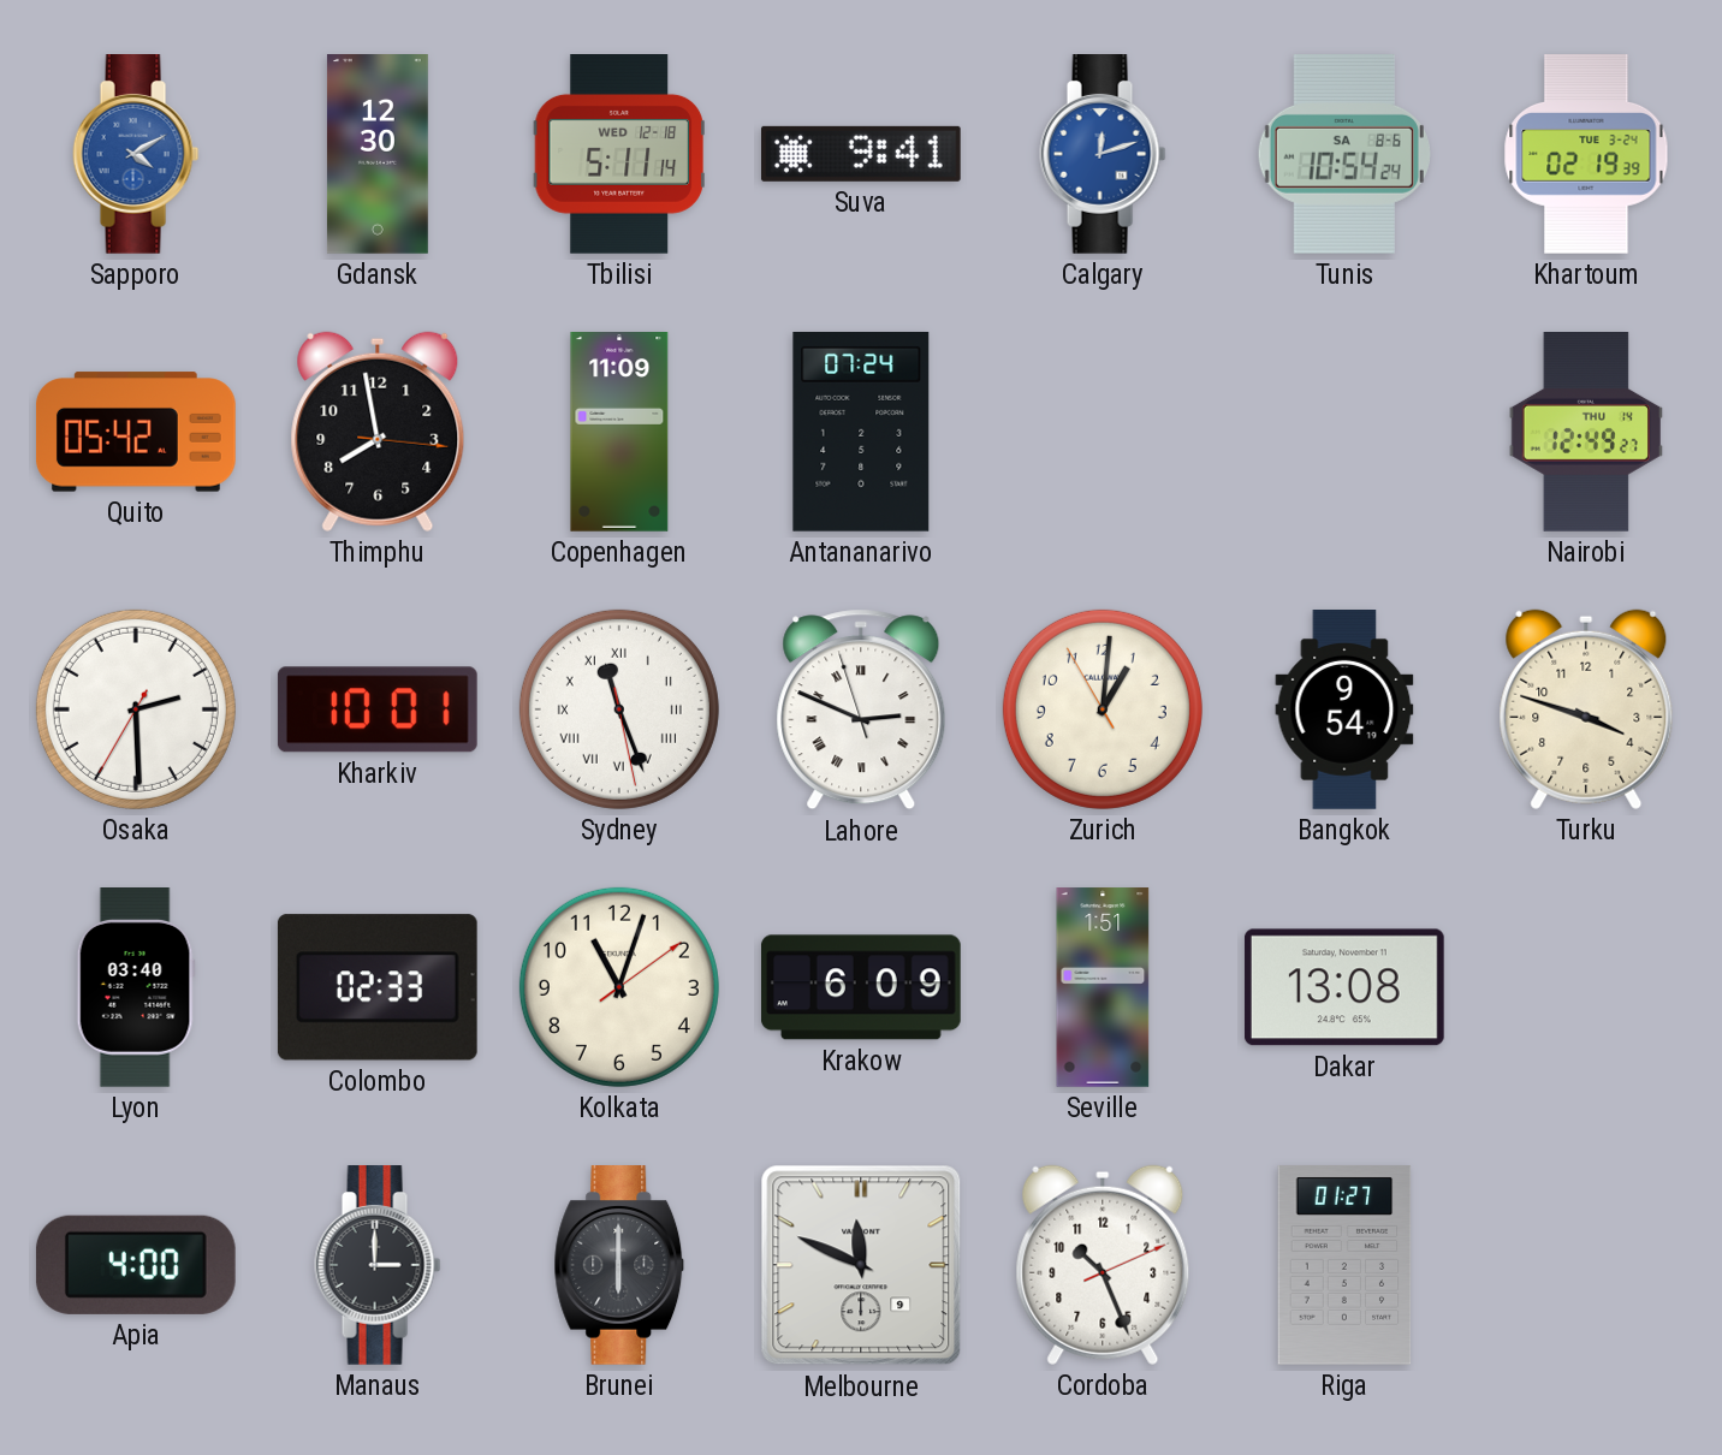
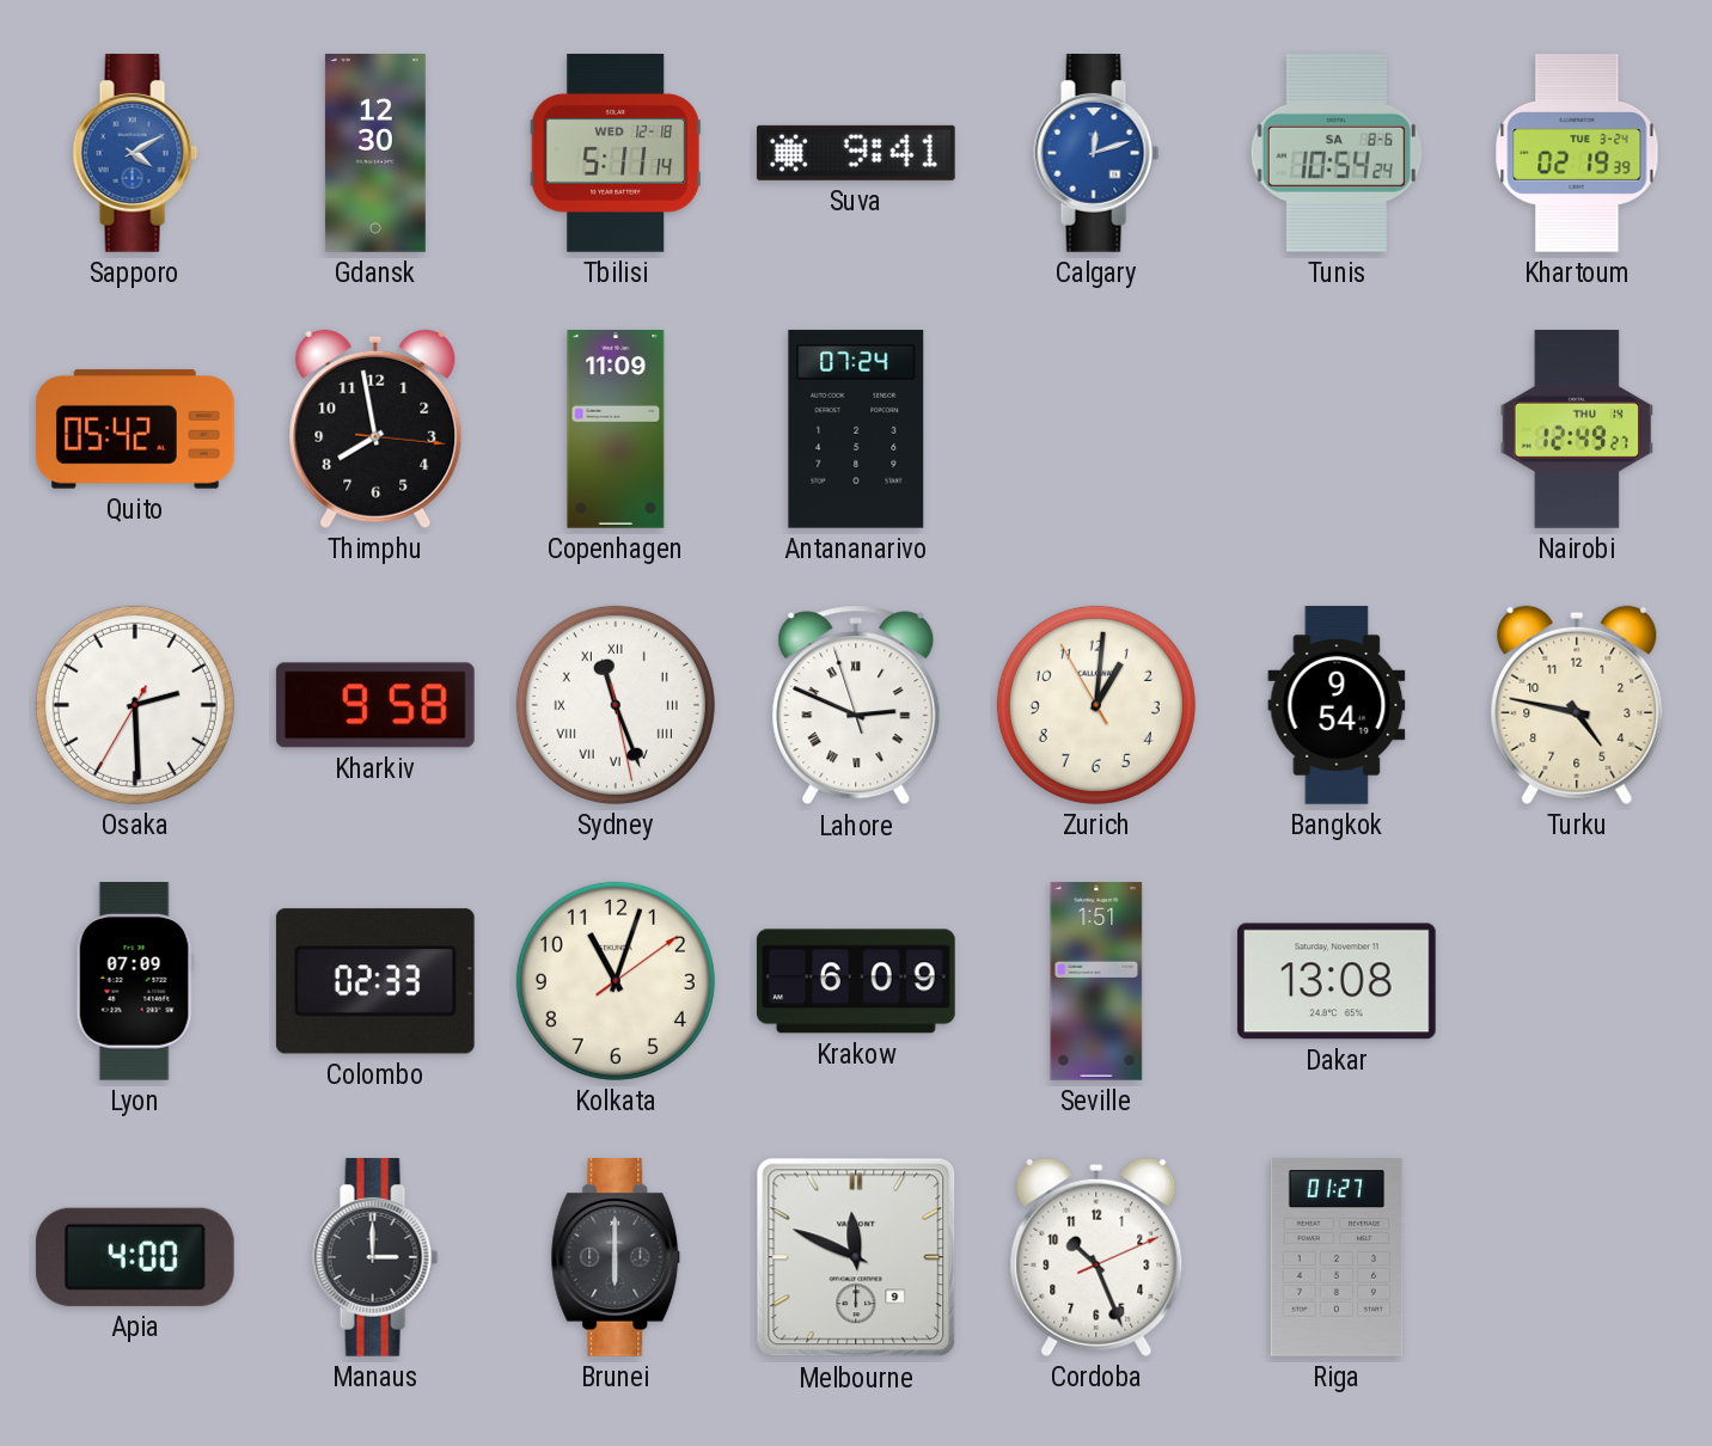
Kharkiv: 10:01 -> 9:58
Turku: 3:48 -> 4:47
Lyon: 03:40 -> 07:09
